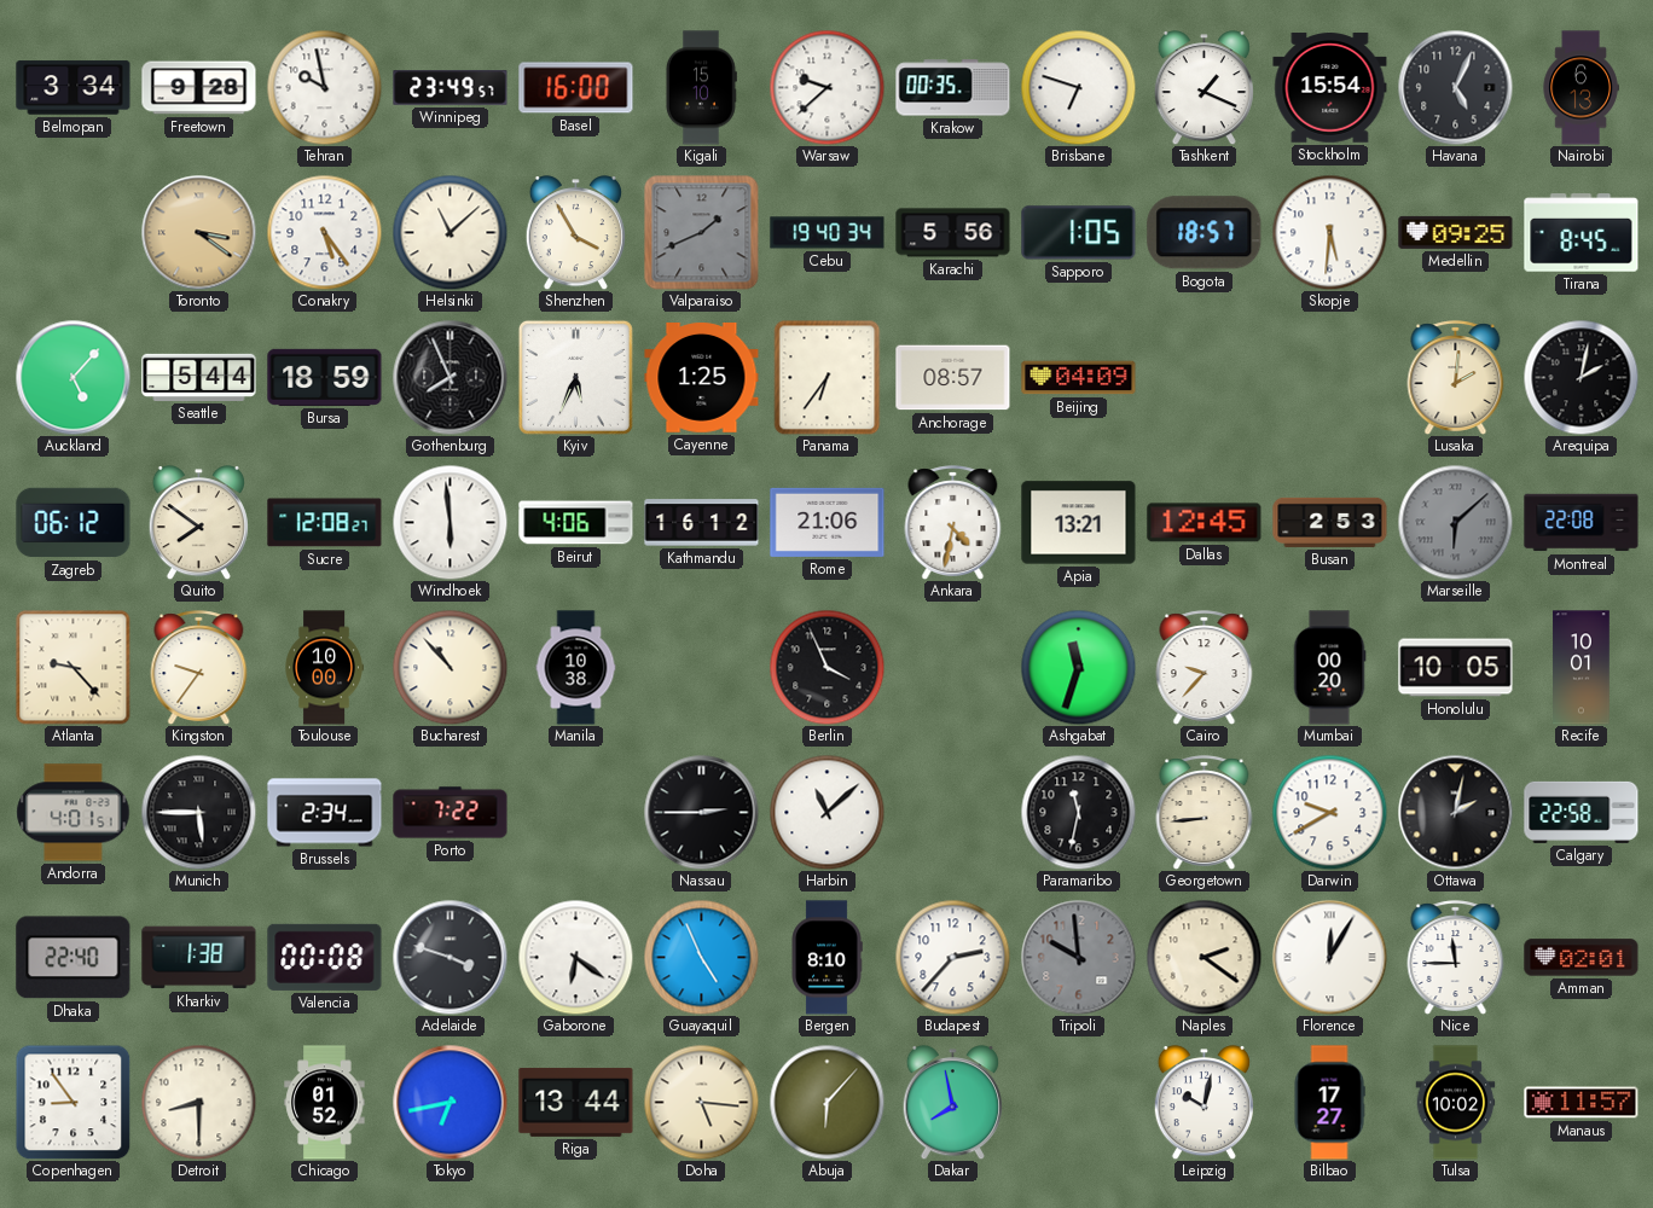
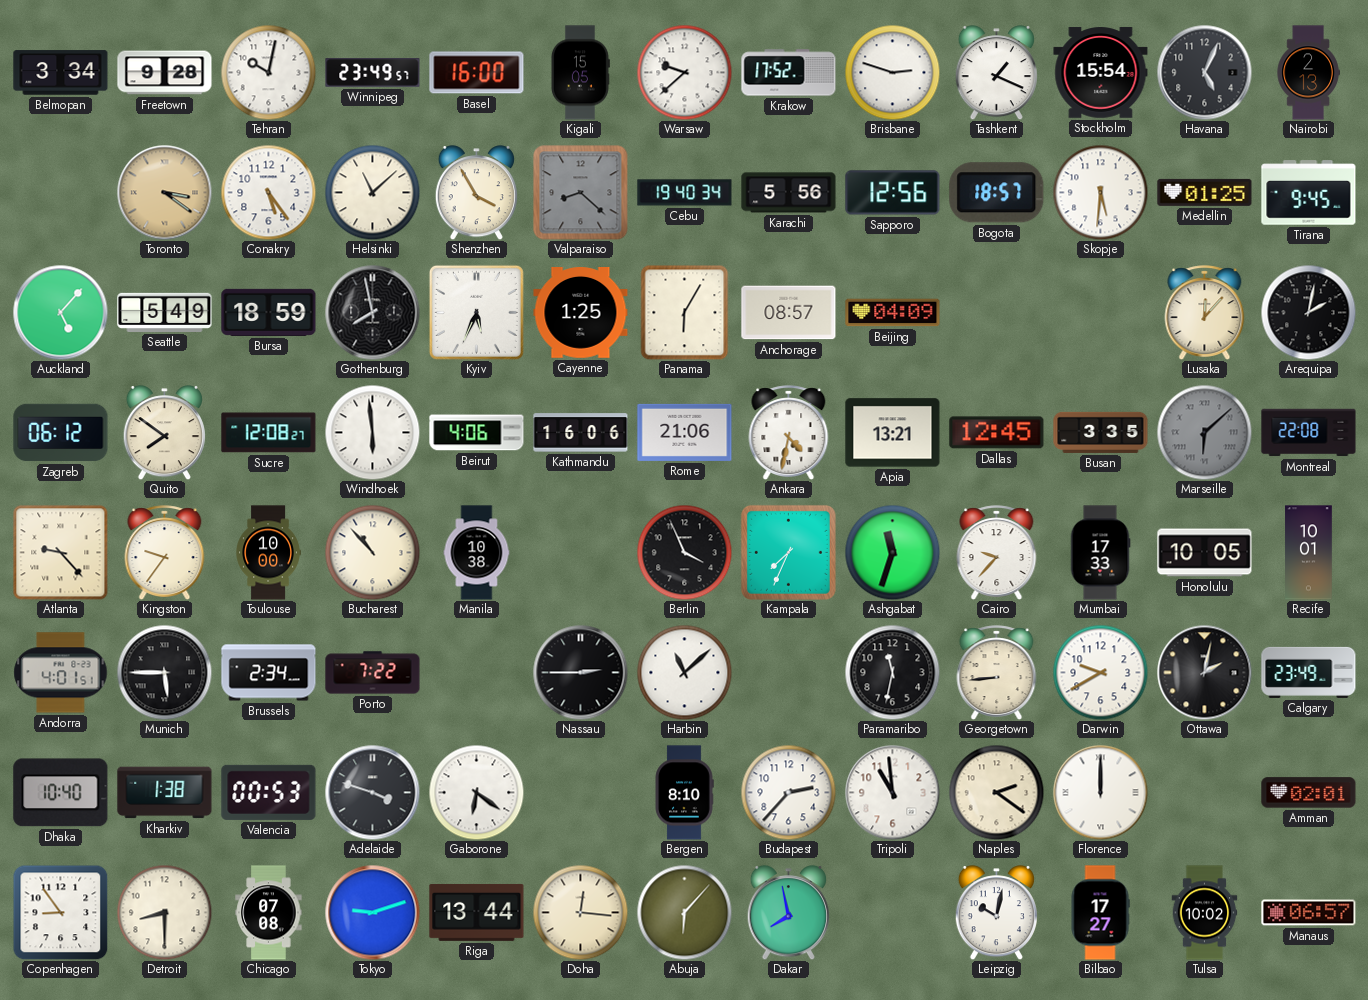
Tehran: 9:58 -> 10:02
Kigali: 15:10 -> 15:05
Krakow: 00:35 -> 17:52
Brisbane: 6:48 -> 2:48
Nairobi: 6:13 -> 2:13
Valparaiso: 1:41 -> 8:22
Sapporo: 1:05 -> 12:56
Medellin: 09:25 -> 01:25
Tirana: 8:45 -> 9:45
Seattle: 5:44 -> 5:49
Gothenburg: 7:56 -> 7:58
Panama: 6:36 -> 6:05
Lusaka: 2:01 -> 12:07
Kathmandu: 16:12 -> 16:06
Busan: 2:53 -> 3:35
Kampala: none -> 7:34
Mumbai: 00:20 -> 17:33
Calgary: 22:58 -> 23:49
Dhaka: 22:40 -> 10:40
Valencia: 00:08 -> 00:53
Guayaquil: 4:56 -> none
Tripoli: 9:59 -> 10:59
Tripoli dial: grey -> white
Florence: 12:05 -> 12:00
Nice: 11:45 -> none
Chicago: 01:52 -> 07:08
Tokyo: 6:43 -> 9:12
Doha: 5:16 -> 12:16
Manaus: 11:57 -> 06:57
